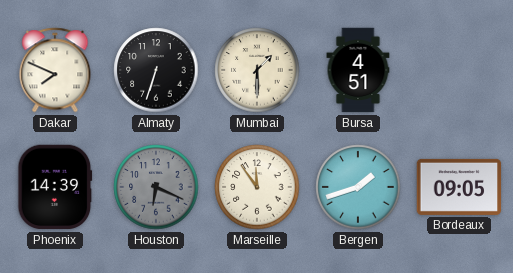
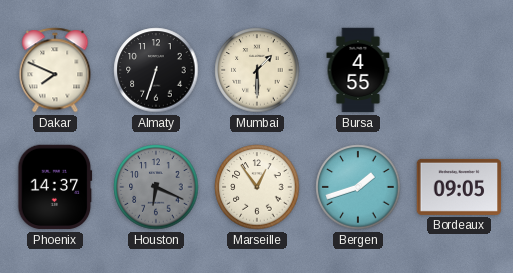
Bursa: 4:51 -> 4:55
Phoenix: 14:39 -> 14:37
Marseille: 11:54 -> 12:54
